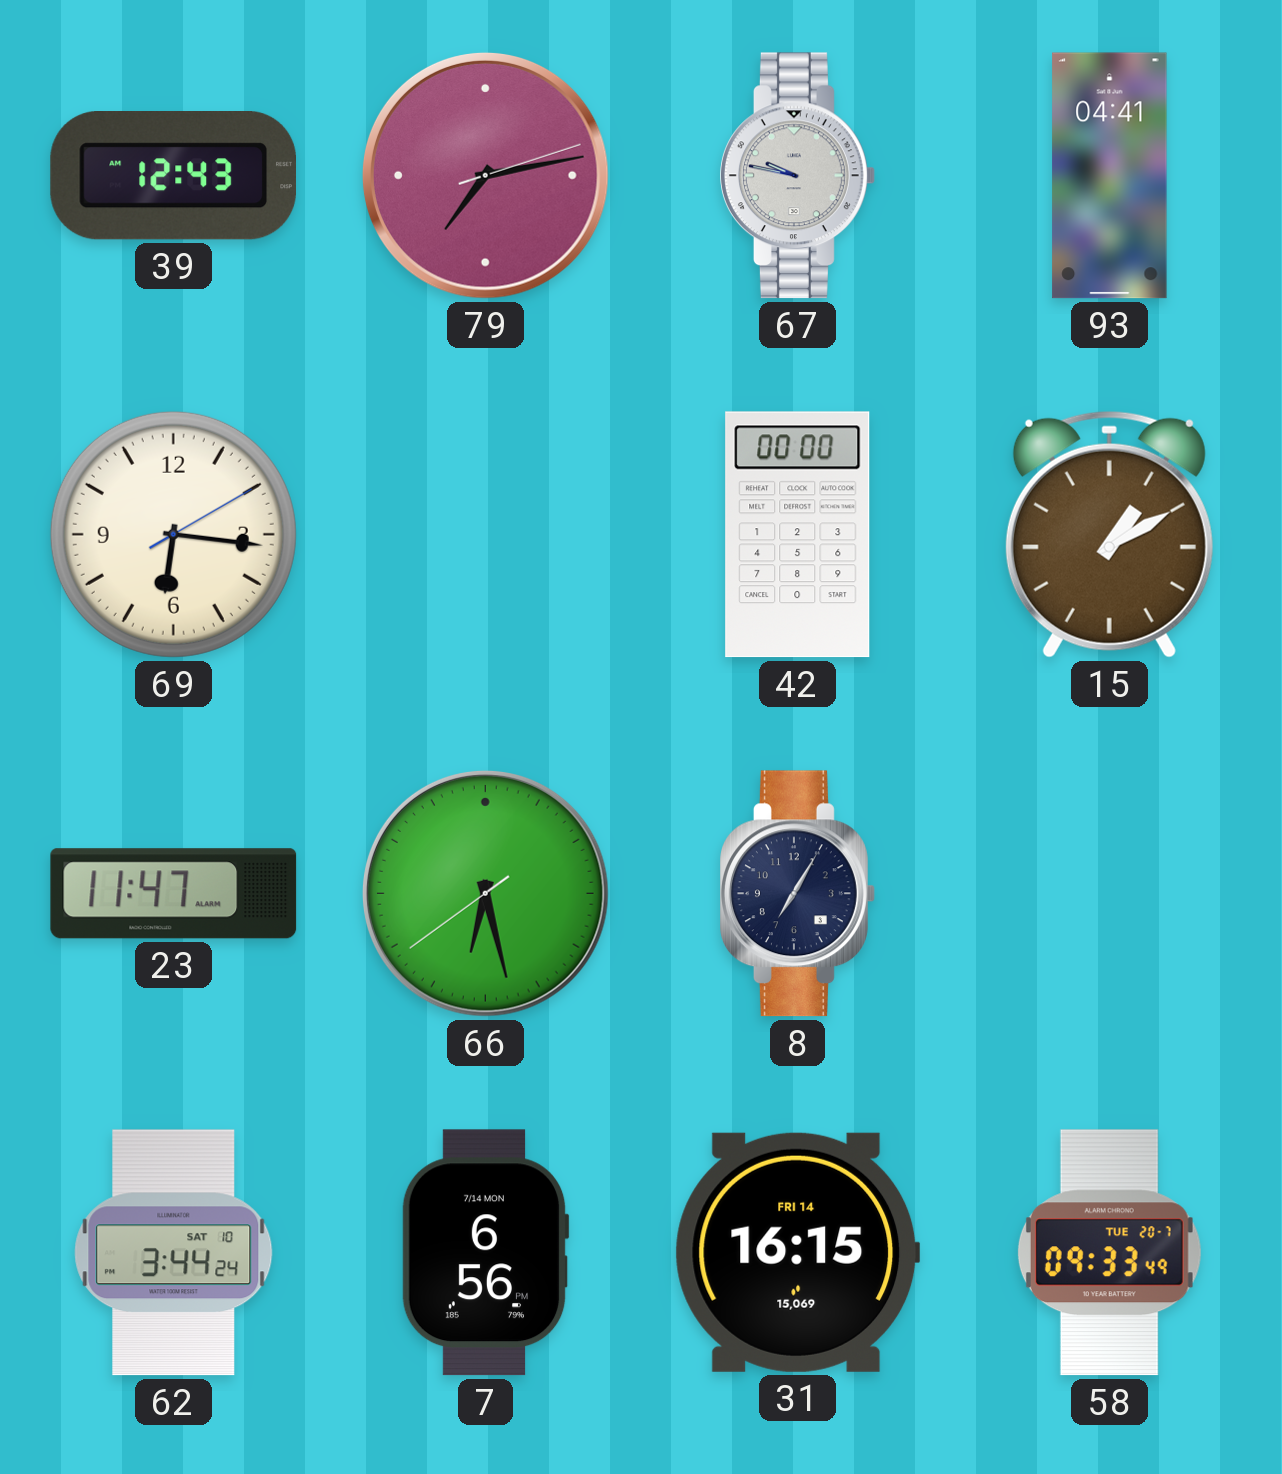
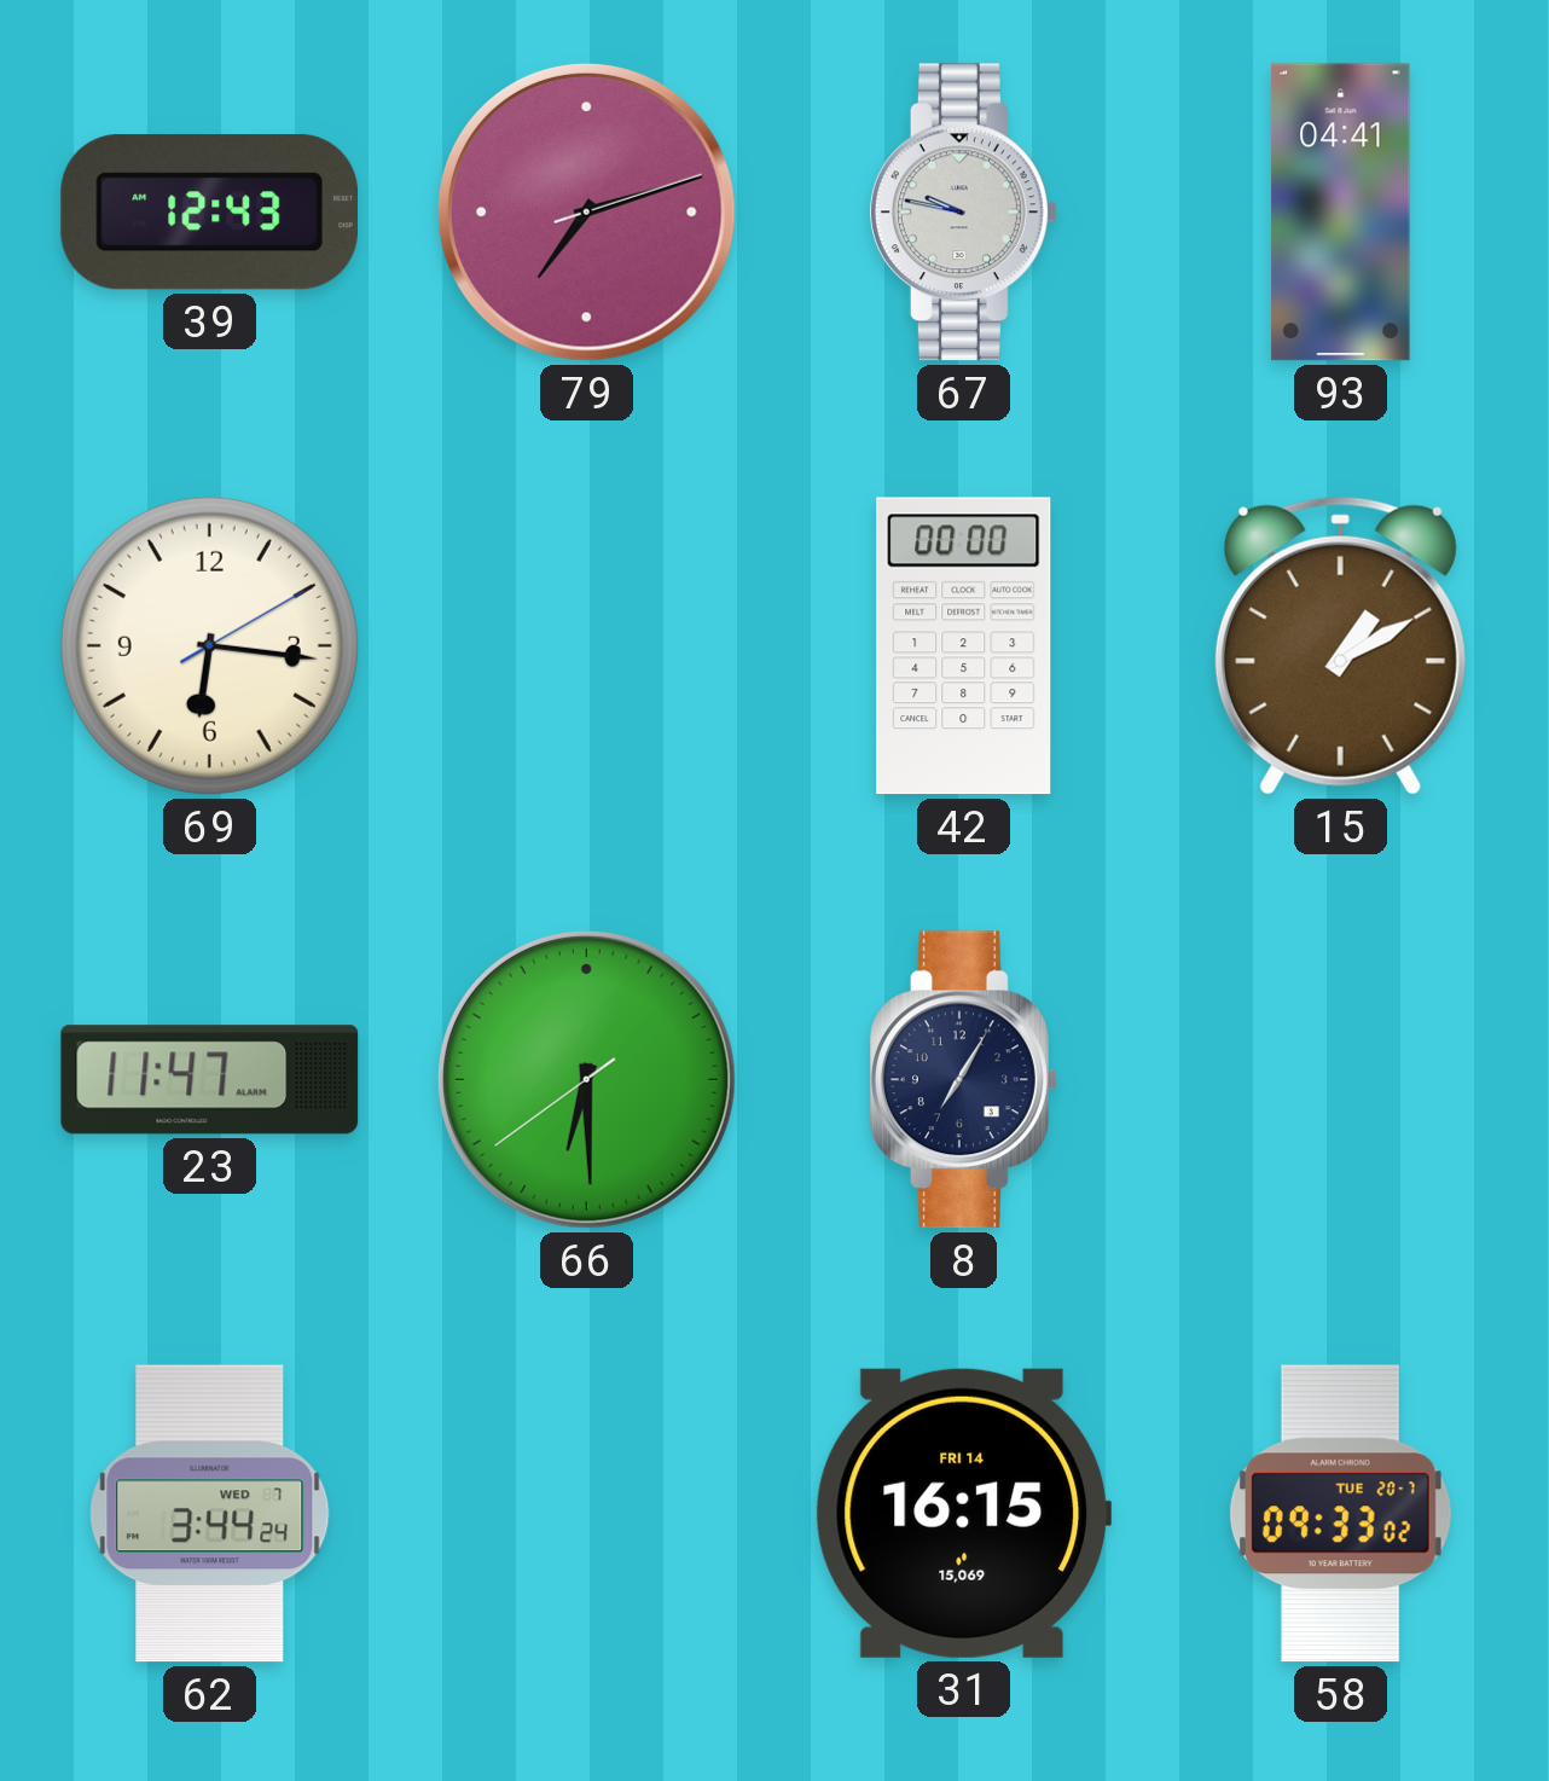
79: 7:13 -> 7:12
66: 6:27 -> 6:29
62 date: SAT 10 -> WED 7
7: 6:56 -> none
58: 09:33:49 -> 09:33:02
